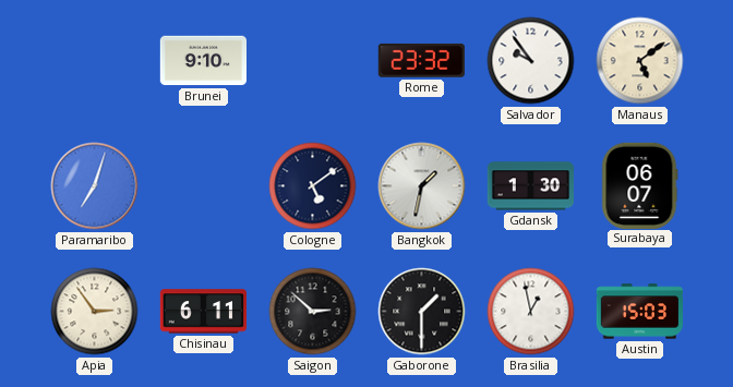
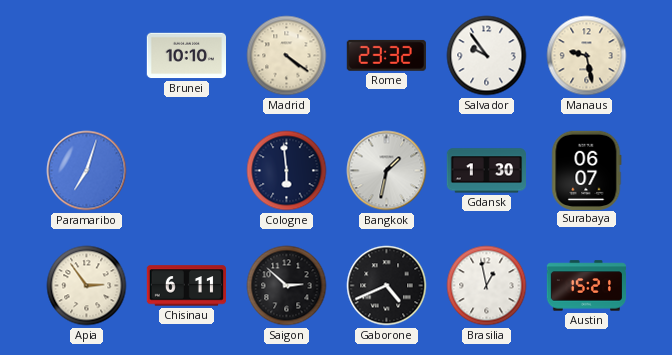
Brunei: 9:10 -> 10:10
Madrid: none -> 4:21
Manaus: 5:09 -> 9:28
Cologne: 5:09 -> 5:59
Gaborone: 1:30 -> 4:41
Austin: 15:03 -> 15:21
